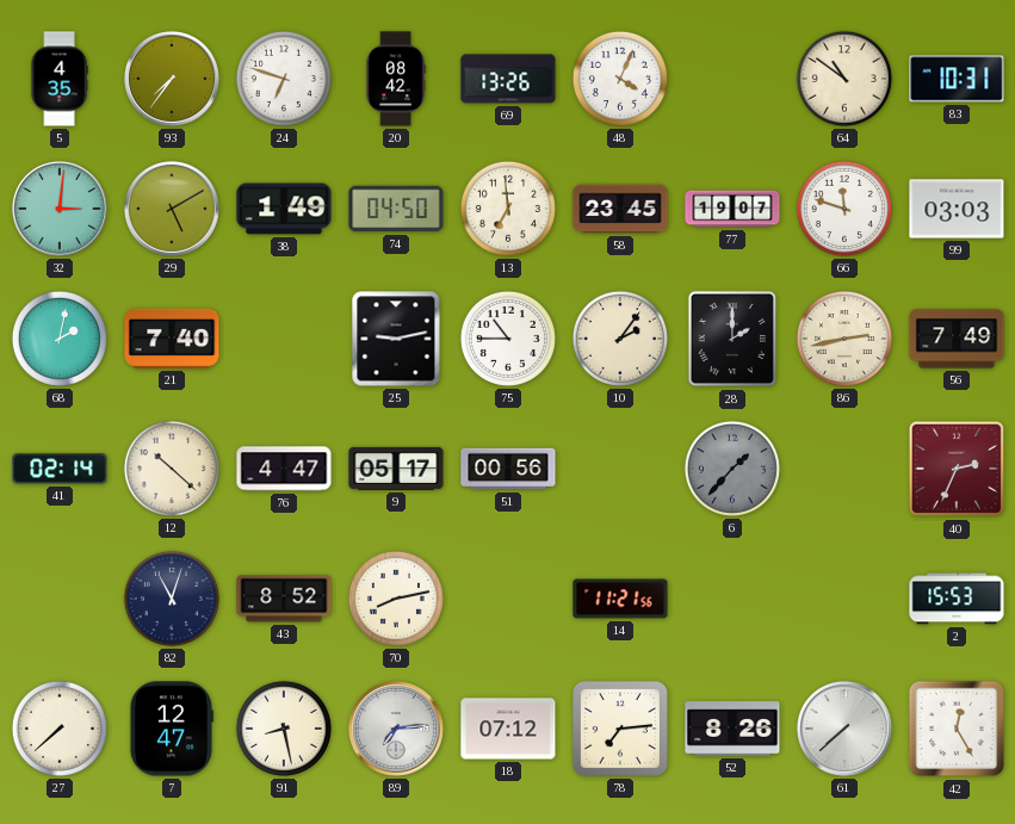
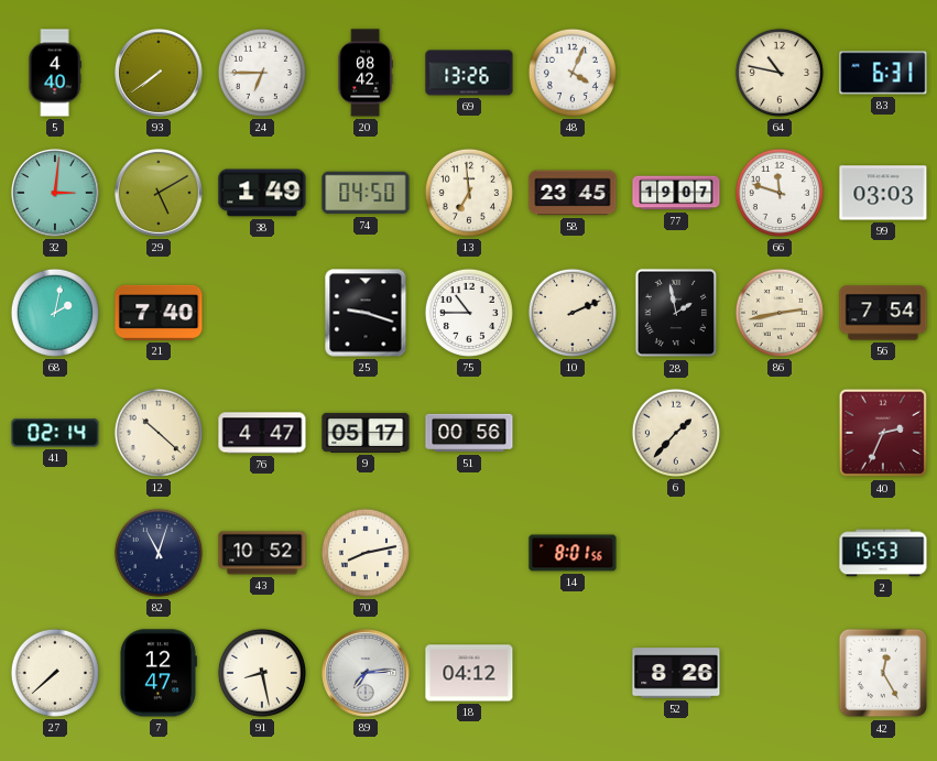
5: 4:35 -> 4:40
93: 7:36 -> 7:39
24: 6:48 -> 6:45
64: 10:51 -> 10:47
83: 10:31 -> 6:31
25: 9:13 -> 9:18
10: 2:06 -> 2:11
28: 2:00 -> 1:58
56: 7:49 -> 7:54
6 dial: grey -> cream
43: 8:52 -> 10:52
14: 11:21 -> 8:01
18: 07:12 -> 04:12
78: 7:14 -> none
61: 7:38 -> none
